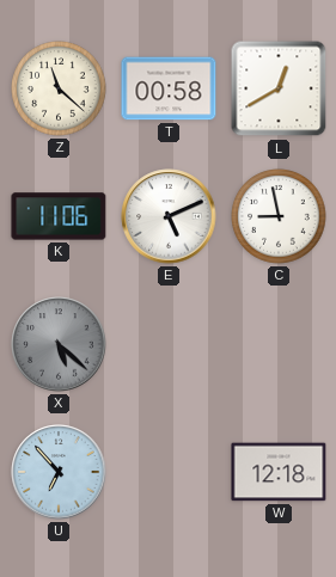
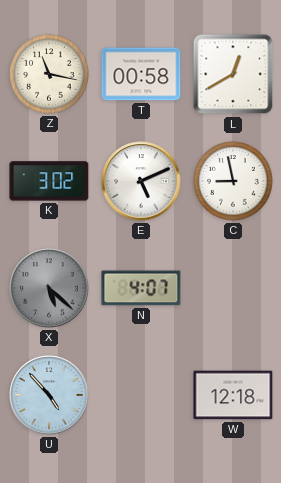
Z: 11:22 -> 11:17
K: 11:06 -> 3:02
N: none -> 4:07
U: 6:53 -> 4:53
